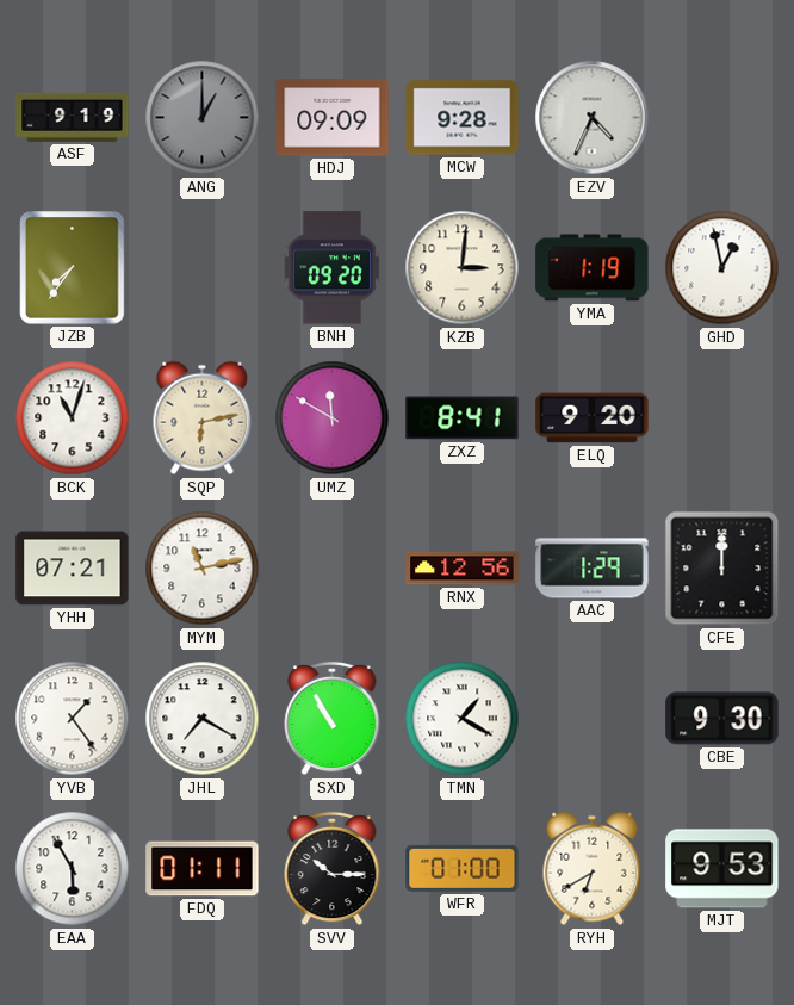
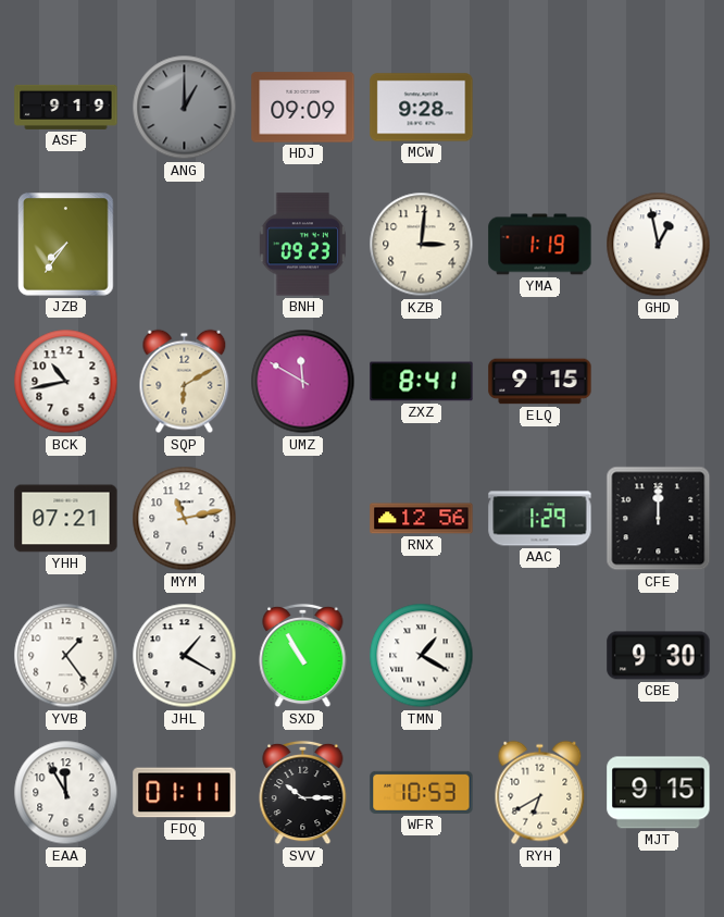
EZV: 4:34 -> none
BNH: 09:20 -> 09:23
BCK: 11:03 -> 10:43
SQP: 6:13 -> 6:10
ELQ: 9:20 -> 9:15
JHL: 7:20 -> 1:20
EAA: 5:55 -> 11:55
WFR: 01:00 -> 10:53
MJT: 9:53 -> 9:15
